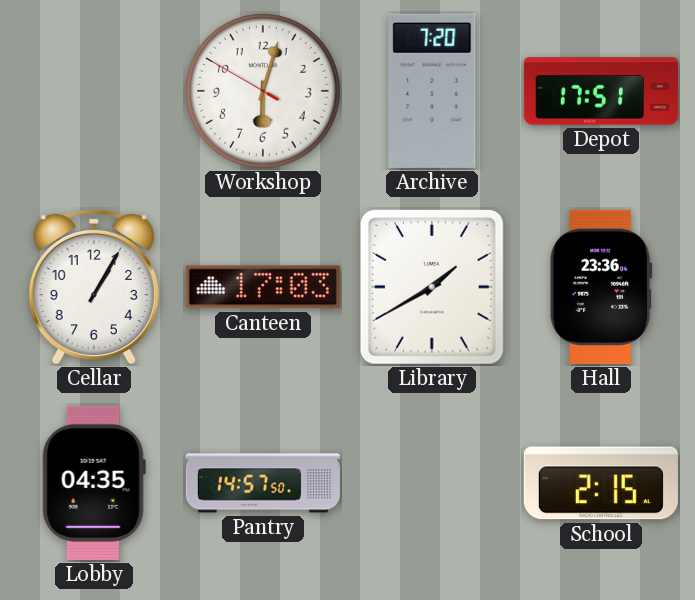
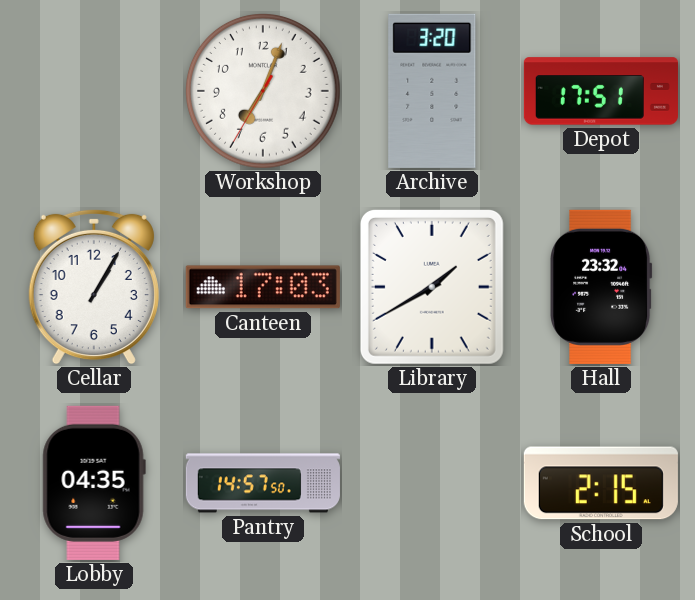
Workshop: 6:02 -> 7:03
Archive: 7:20 -> 3:20
Hall: 23:36 -> 23:32
